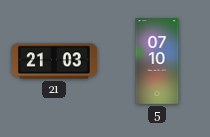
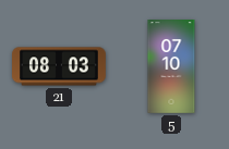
21: 21:03 -> 08:03
